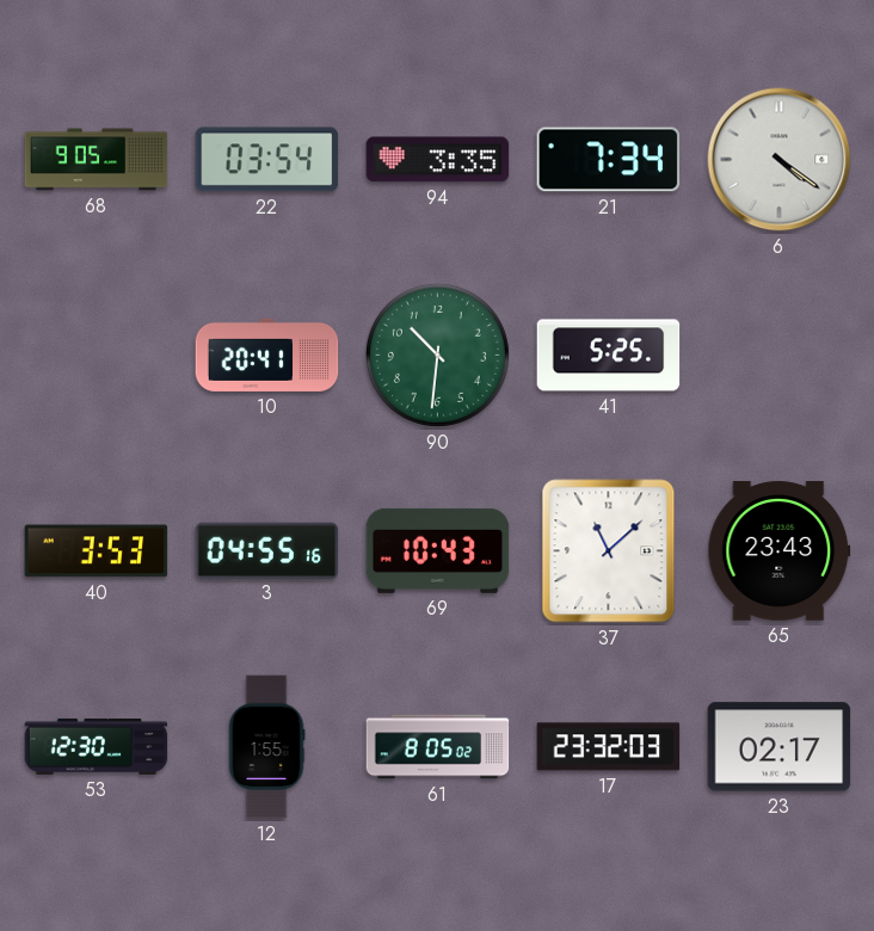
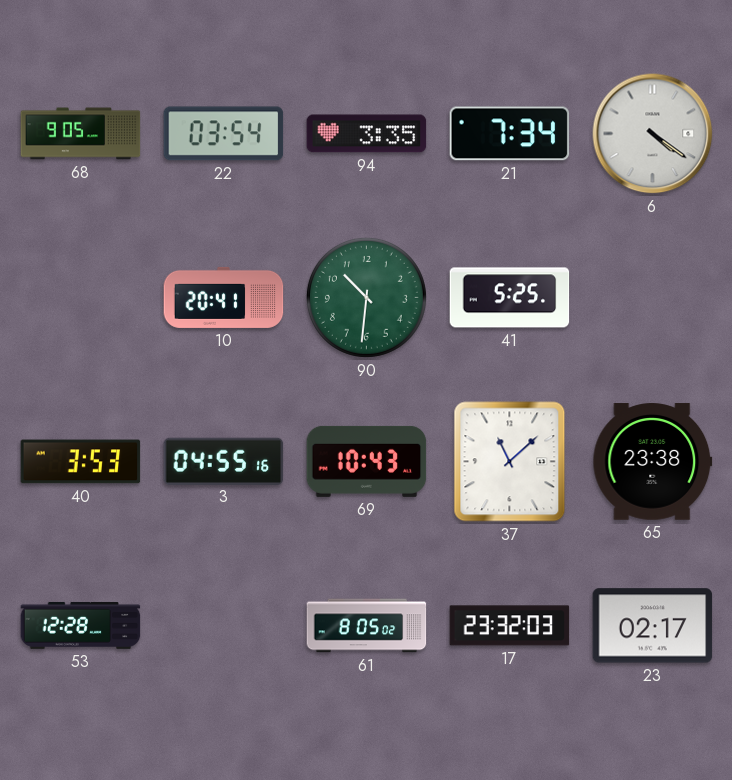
65: 23:43 -> 23:38
53: 12:30 -> 12:28
12: 1:55 -> none
